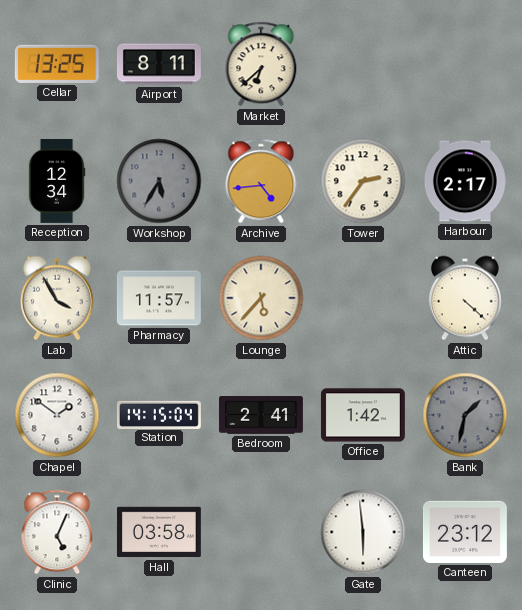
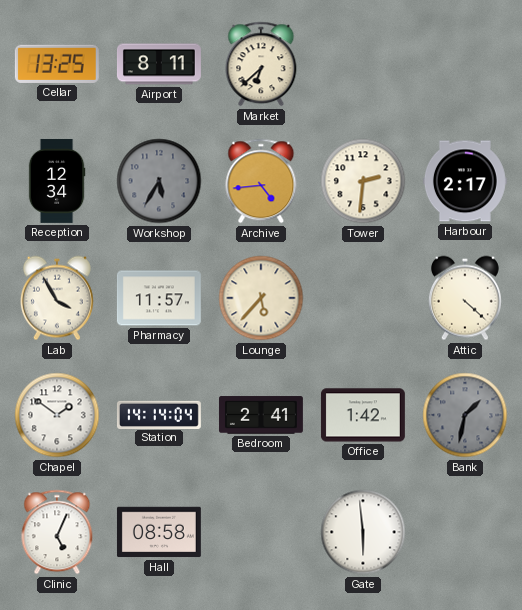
Tower: 2:36 -> 2:31
Station: 14:15 -> 14:14
Hall: 03:58 -> 08:58
Canteen: 23:12 -> none
